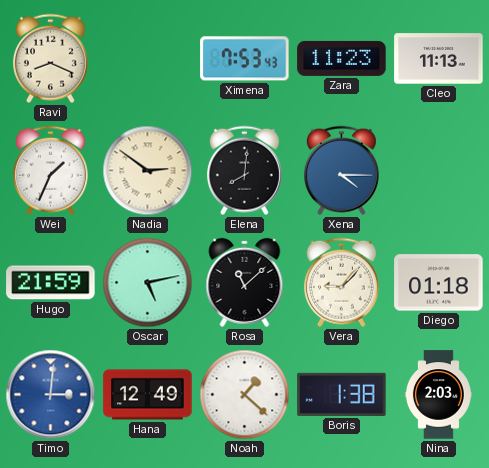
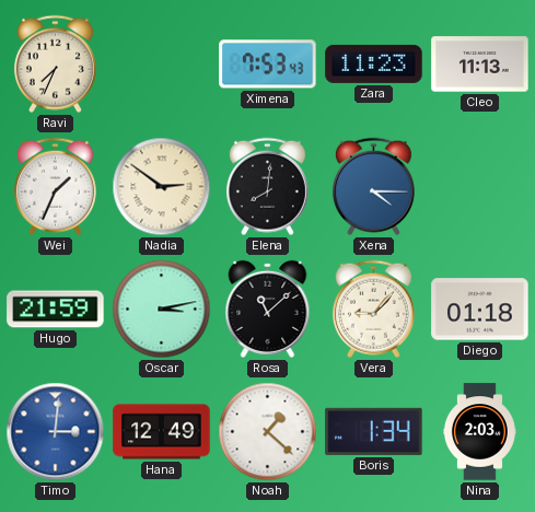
Ravi: 8:19 -> 7:34
Oscar: 5:13 -> 3:13
Boris: 1:38 -> 1:34
